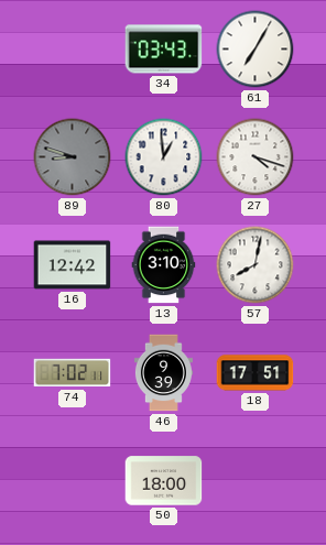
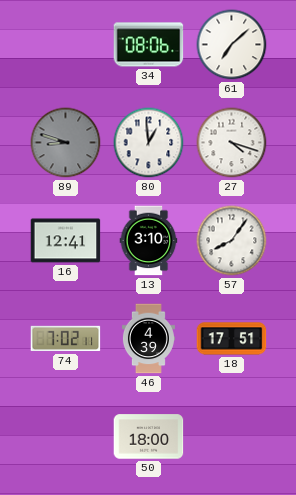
34: 03:43 -> 08:06
61: 7:05 -> 7:08
16: 12:42 -> 12:41
57: 8:02 -> 8:06
46: 9:39 -> 4:39
